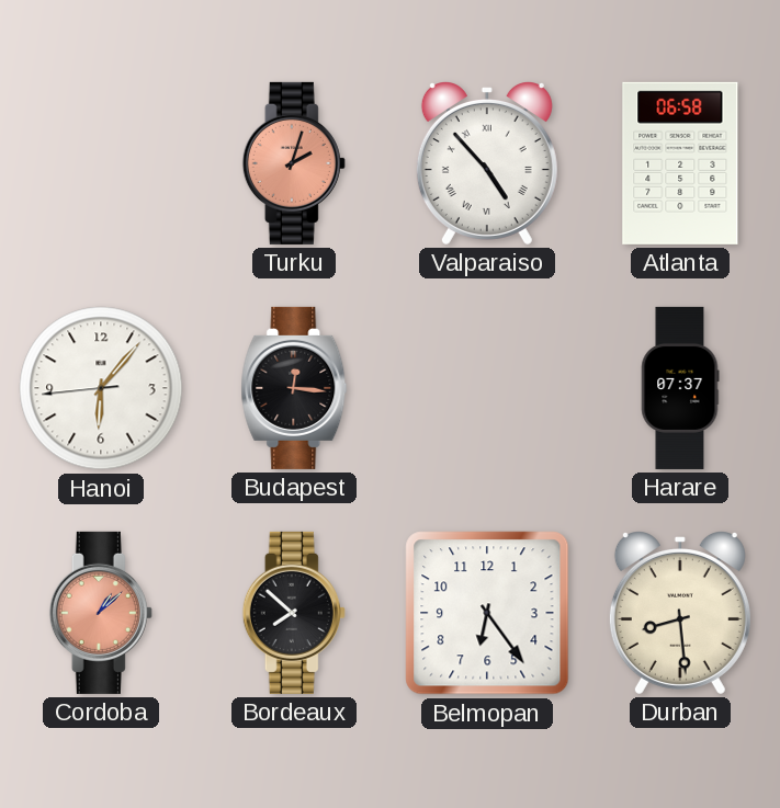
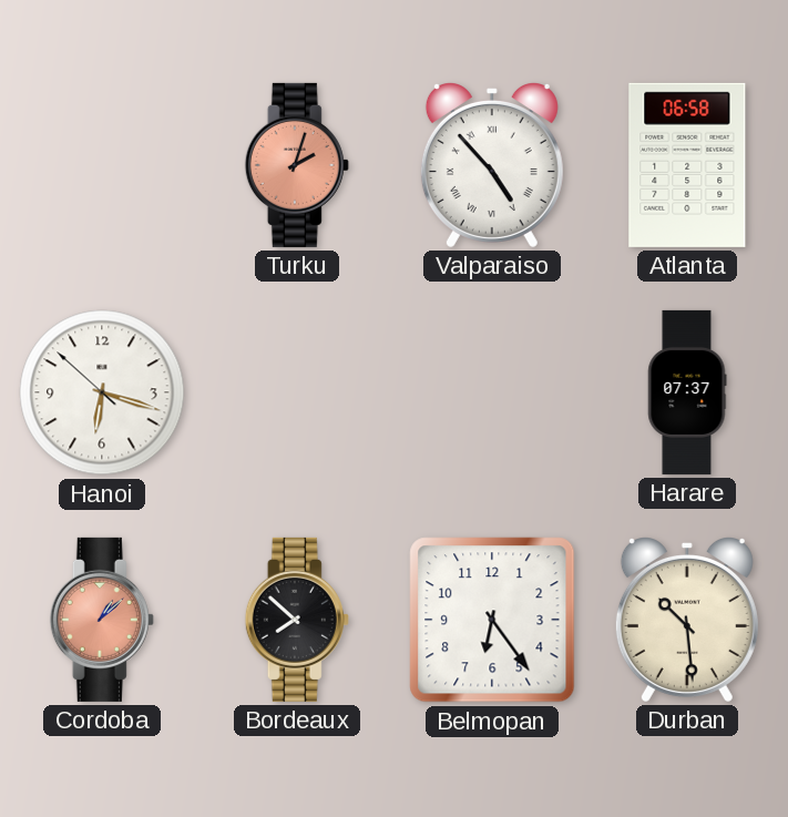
Hanoi: 6:06 -> 6:17
Budapest: 12:16 -> none
Durban: 8:29 -> 10:29
